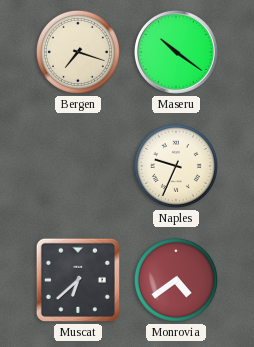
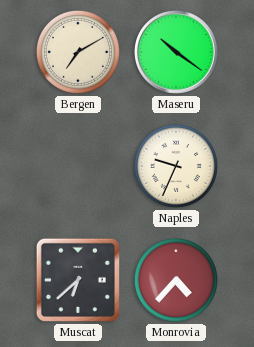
Bergen: 7:18 -> 7:10
Monrovia: 4:39 -> 4:37
